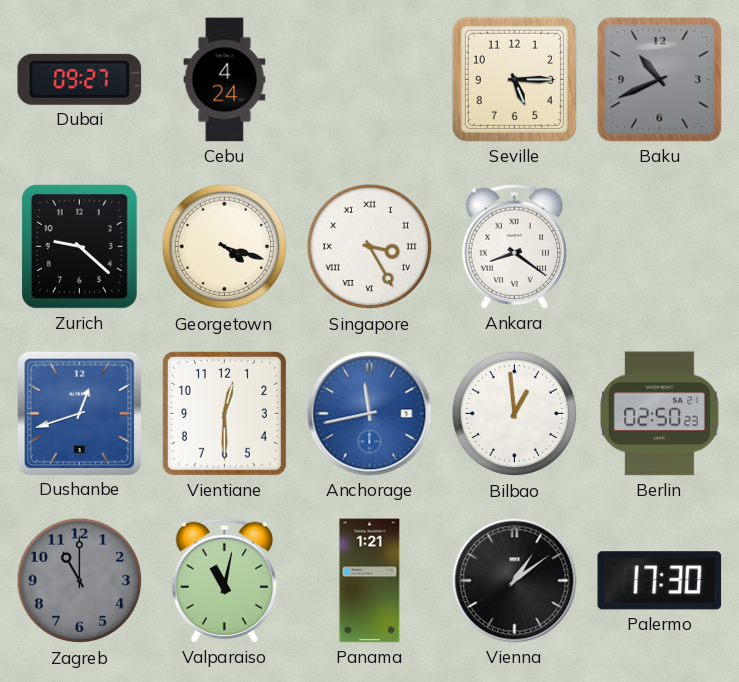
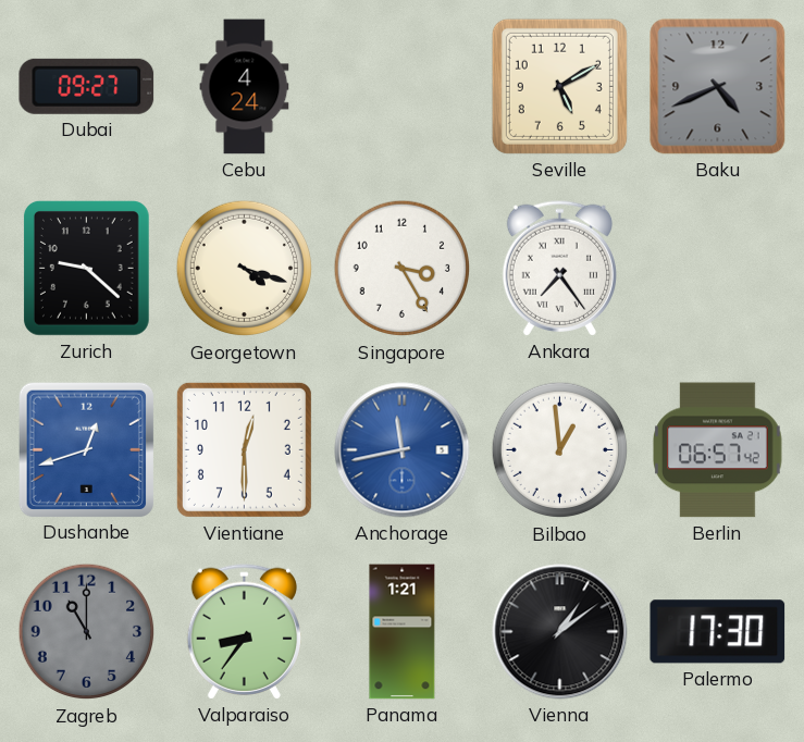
Seville: 5:15 -> 5:10
Baku: 10:41 -> 4:41
Singapore numerals: Roman -> Arabic
Ankara: 8:21 -> 7:24
Berlin: 02:50 -> 06:57
Valparaiso: 11:02 -> 8:36
